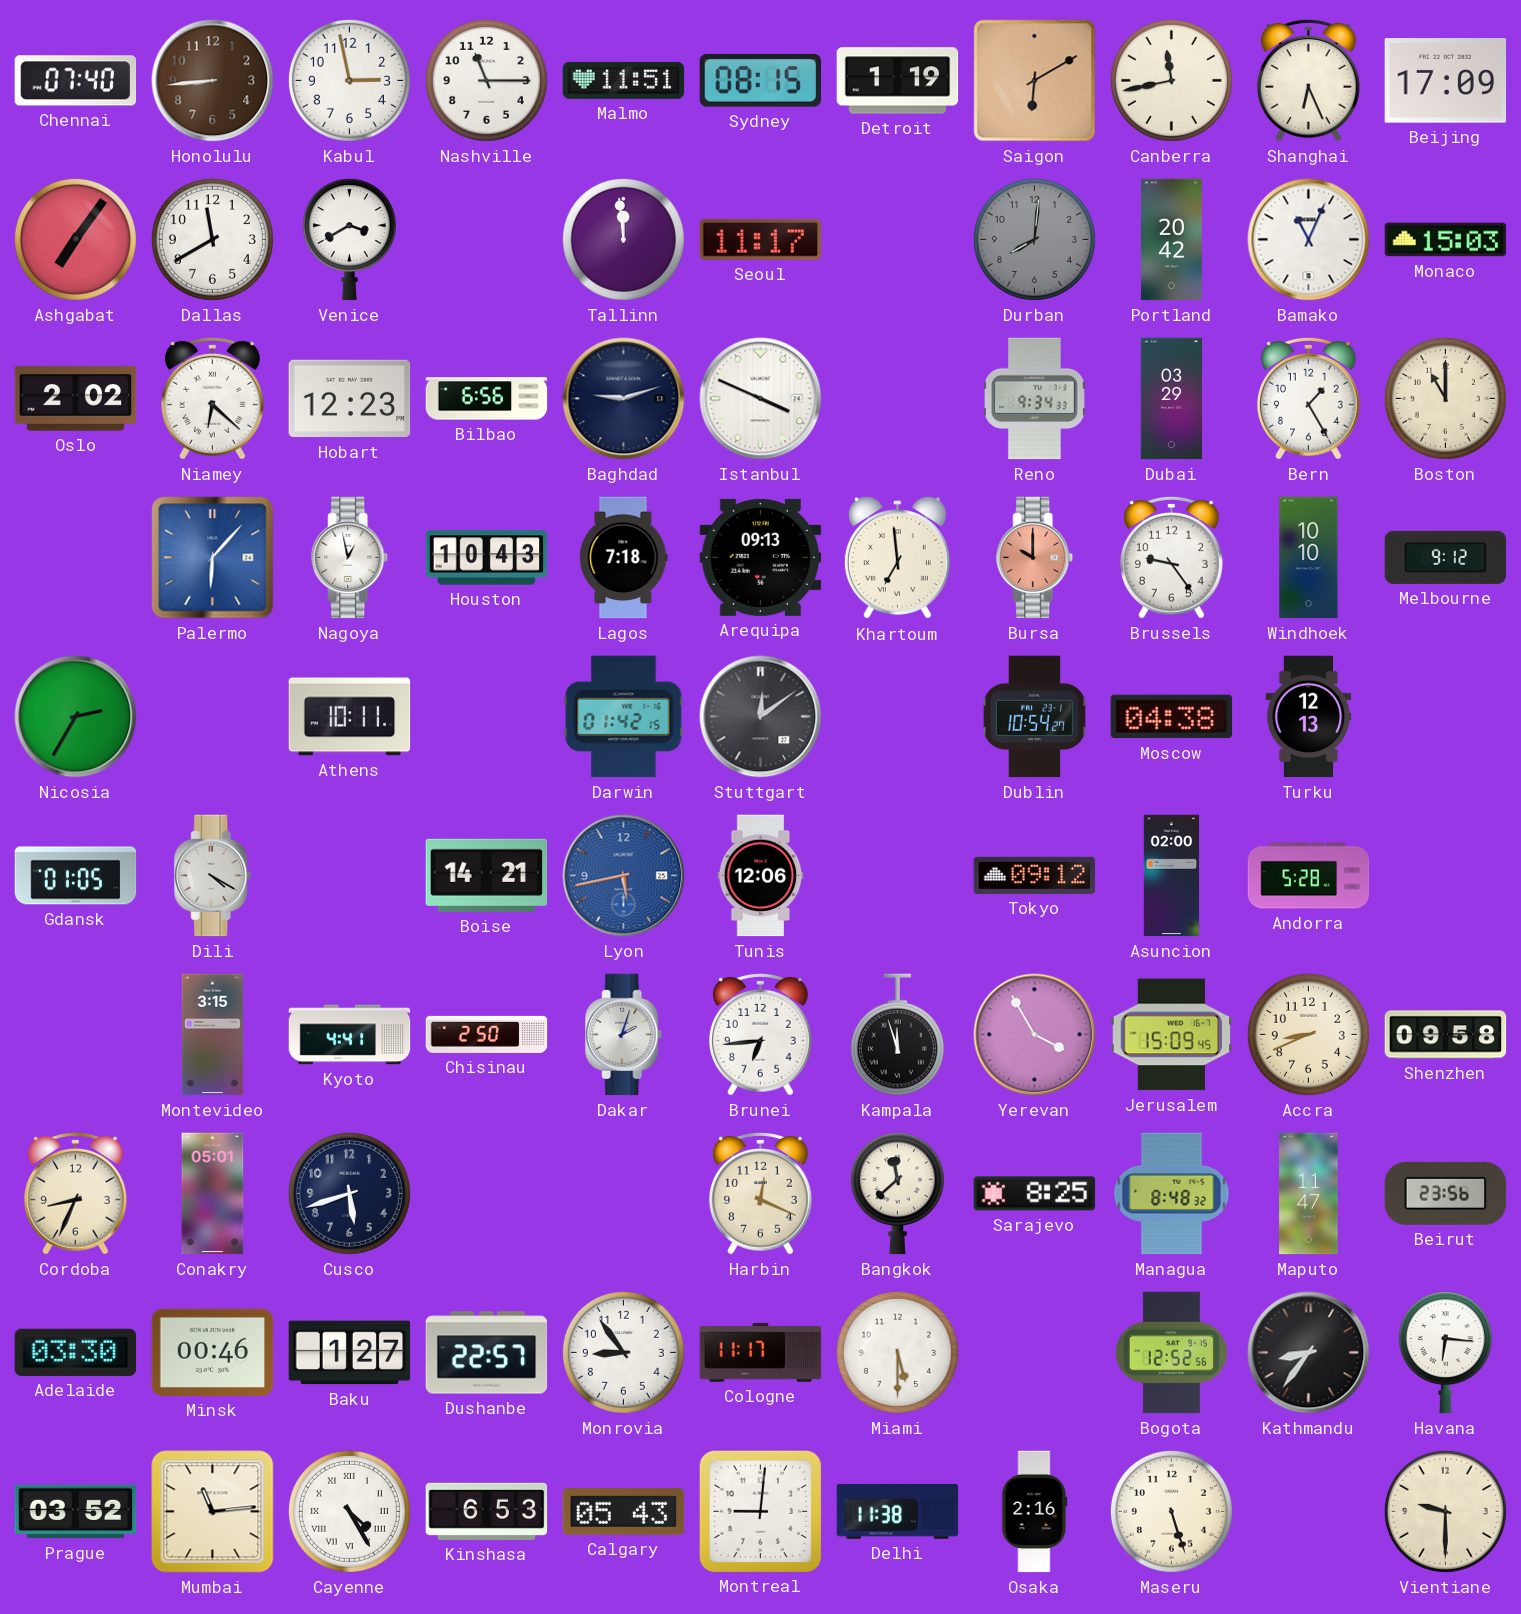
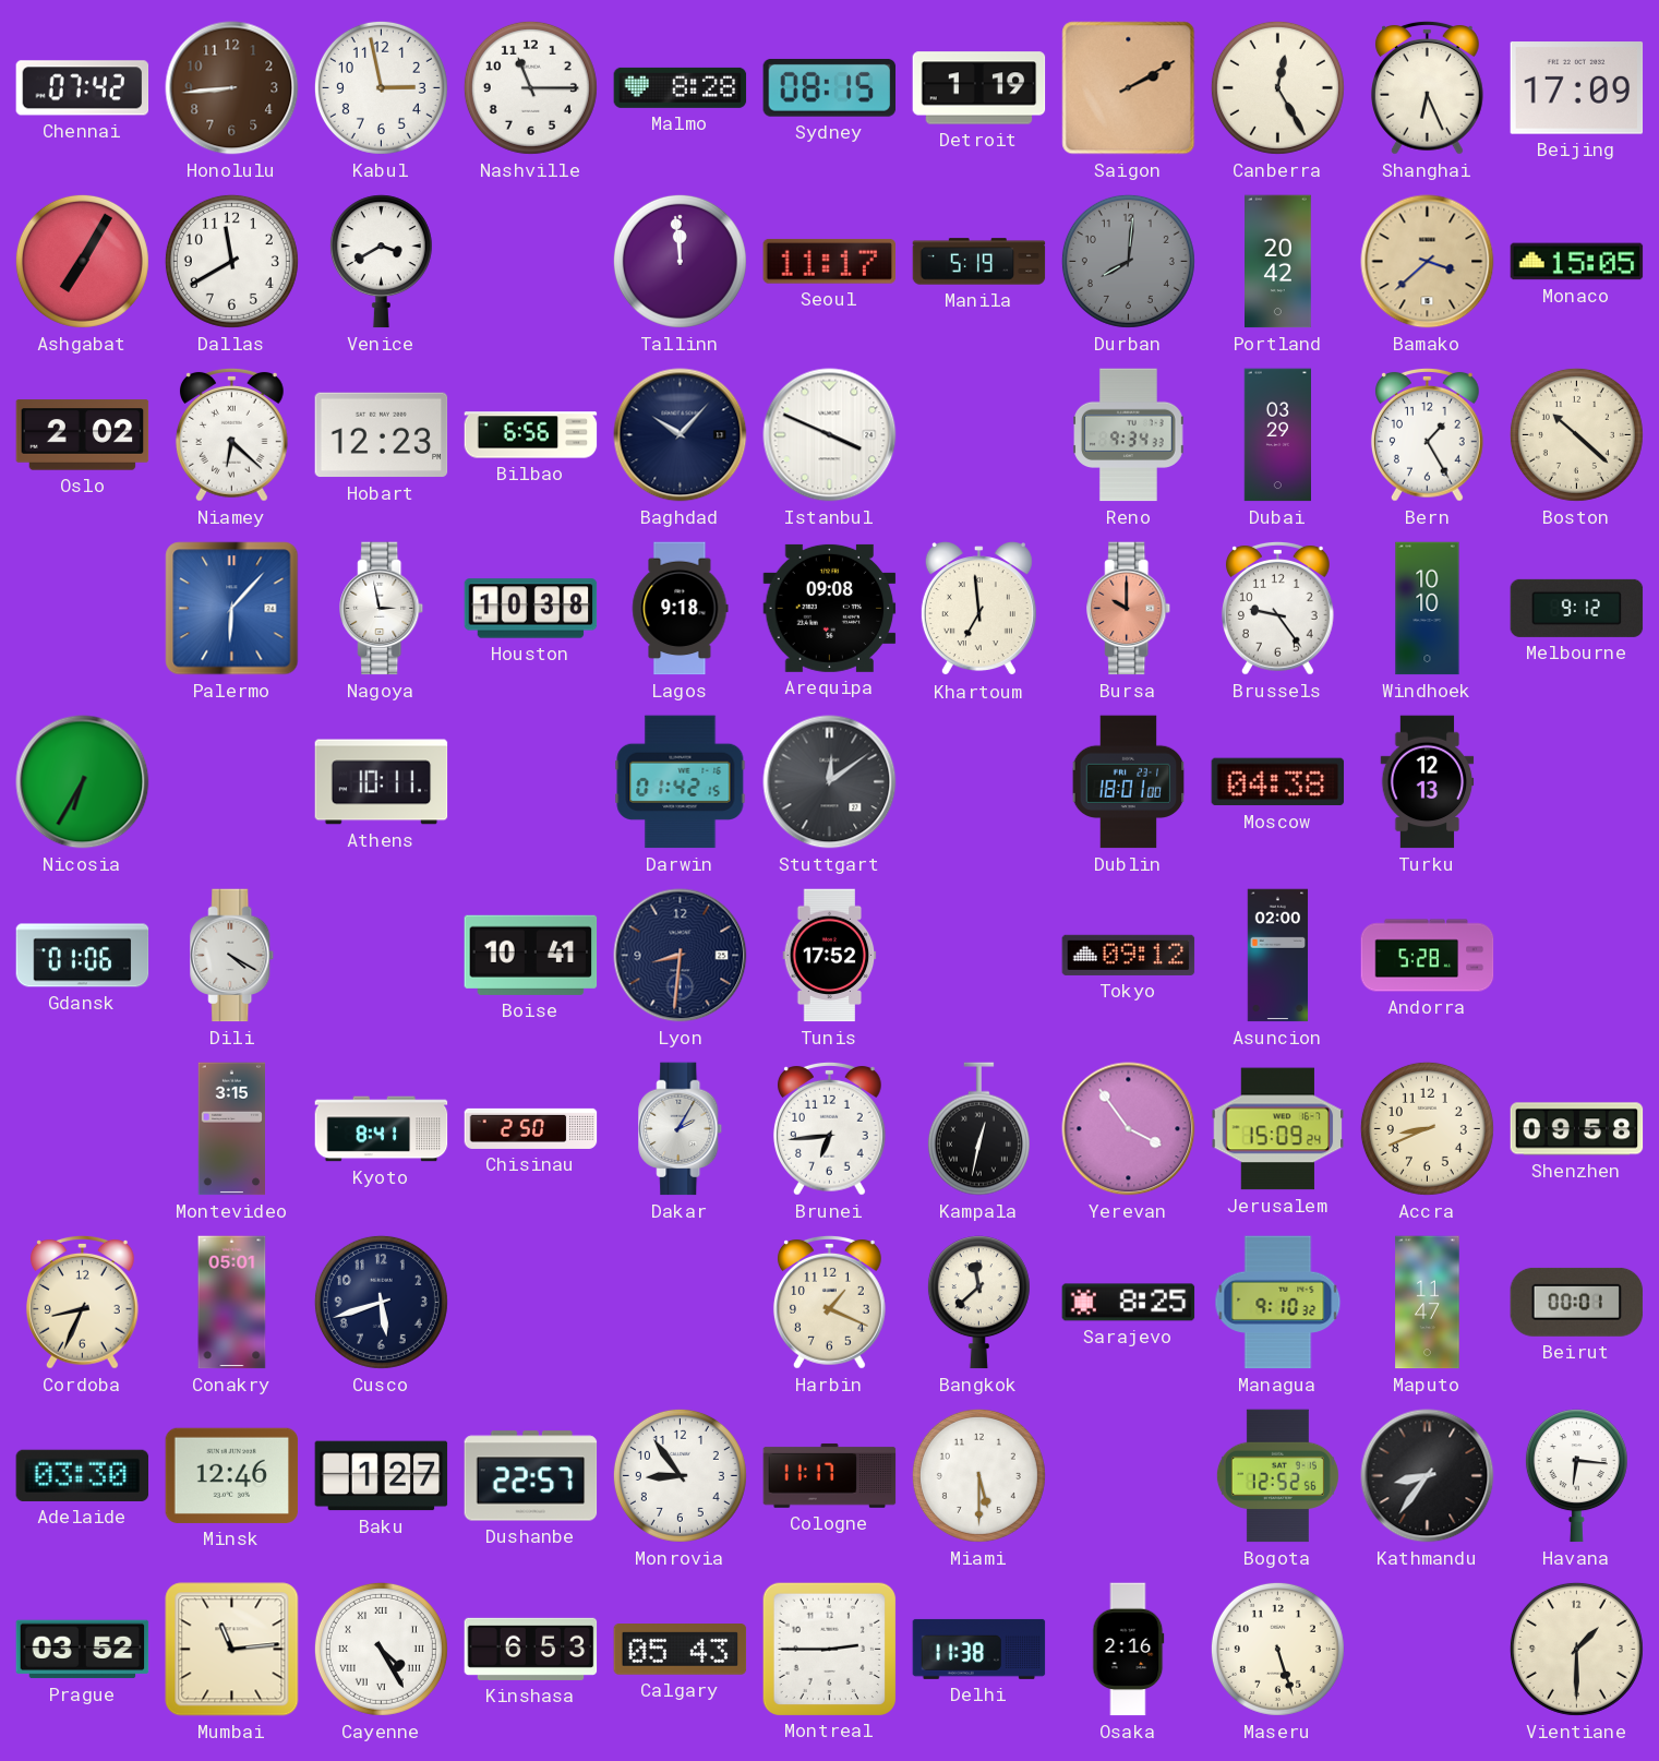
Chennai: 07:40 -> 07:42
Malmo: 11:51 -> 8:28
Saigon: 6:10 -> 2:10
Canberra: 11:43 -> 12:25
Ashgabat: 7:06 -> 7:05
Manila: none -> 5:19
Bamako: 11:04 -> 3:38
Bamako dial: white -> champagne
Monaco: 15:03 -> 15:05
Baghdad: 9:12 -> 10:07
Boston: 11:00 -> 10:22
Nagoya: 12:58 -> 2:58
Houston: 10:43 -> 10:38
Lagos: 7:18 -> 9:18
Arequipa: 09:13 -> 09:08
Nicosia: 2:35 -> 6:35
Dublin: 10:54 -> 18:01
Gdansk: 01:05 -> 01:06
Boise: 14:21 -> 10:41
Lyon: 5:43 -> 8:31
Lyon dial: blue -> navy
Tunis: 12:06 -> 17:52
Kyoto: 4:41 -> 8:41
Dakar: 2:03 -> 2:05
Kampala: 11:57 -> 12:32
Yerevan: 3:55 -> 3:54
Jerusalem: 15:09:45 -> 15:09:24
Harbin: 12:19 -> 1:19
Managua: 8:48 -> 9:10
Beirut: 23:56 -> 00:01
Minsk: 00:46 -> 12:46
Montreal: 9:01 -> 2:45
Vientiane: 9:30 -> 1:30
